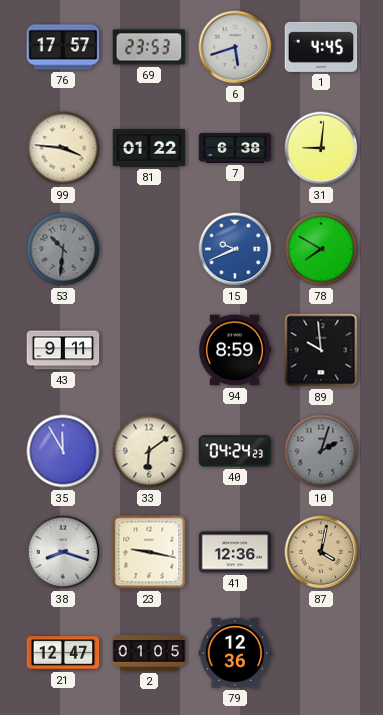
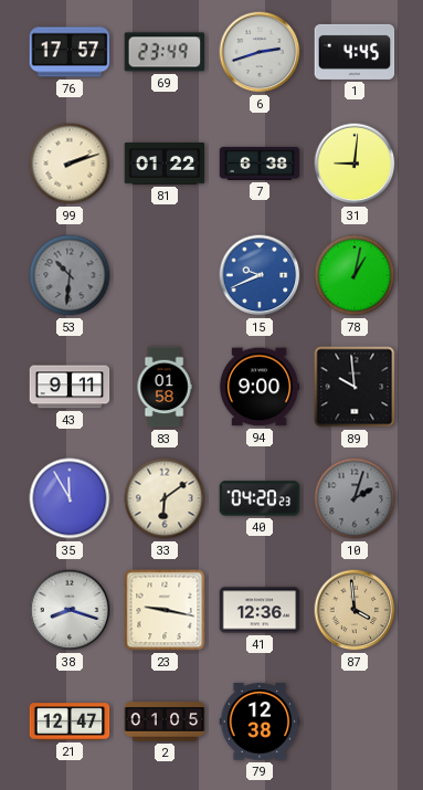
69: 23:53 -> 23:49
6: 5:42 -> 2:42
99: 3:46 -> 2:12
78: 7:50 -> 1:02
83: none -> 01:58
94: 8:59 -> 9:00
40: 04:24 -> 04:20
87: 4:02 -> 3:59
79: 12:36 -> 12:38
